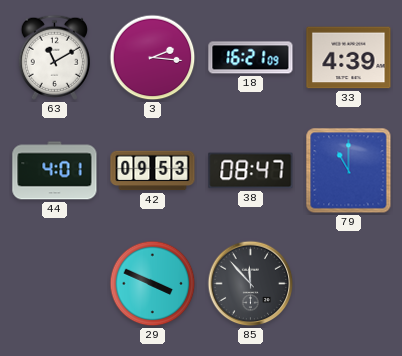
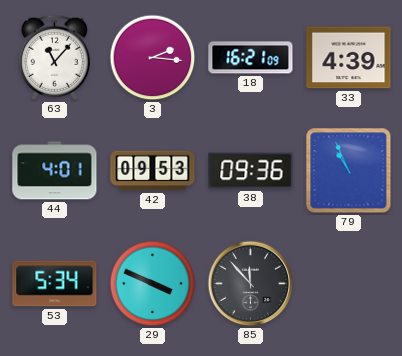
63: 11:10 -> 11:07
38: 08:47 -> 09:36
79: 11:00 -> 10:56
53: none -> 5:34
